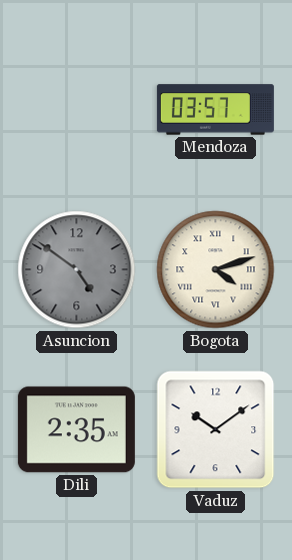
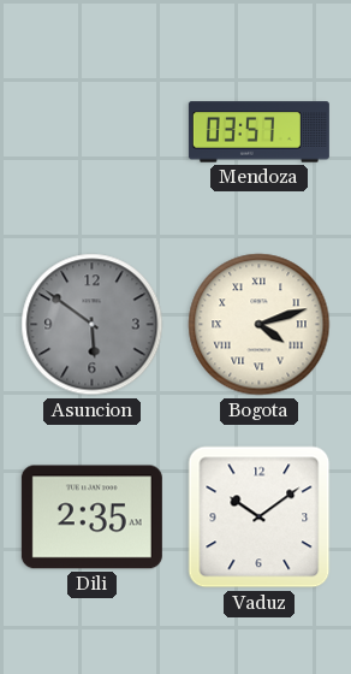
Asuncion: 4:51 -> 5:51
